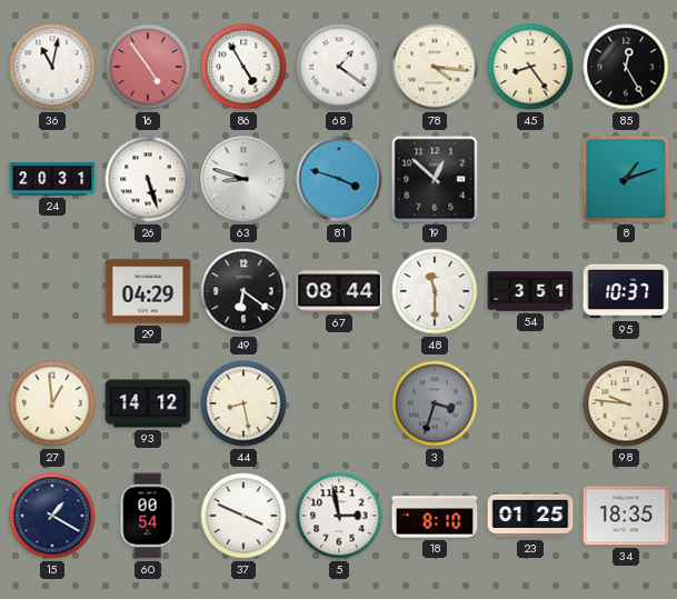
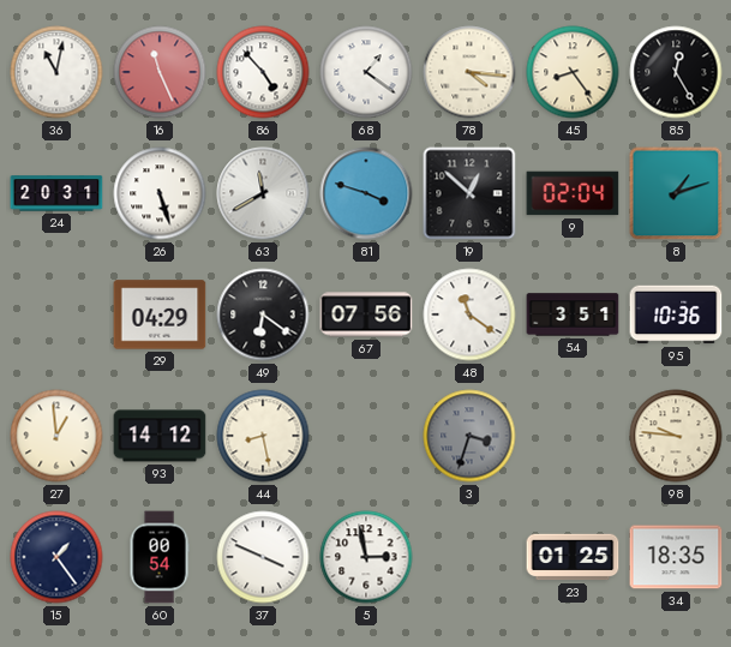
16: 4:54 -> 11:26
86: 4:55 -> 4:53
63: 8:48 -> 11:40
9: none -> 02:04
67: 08:44 -> 07:56
48: 11:30 -> 11:21
95: 10:37 -> 10:36
15: 1:20 -> 1:24
18: 8:10 -> none
